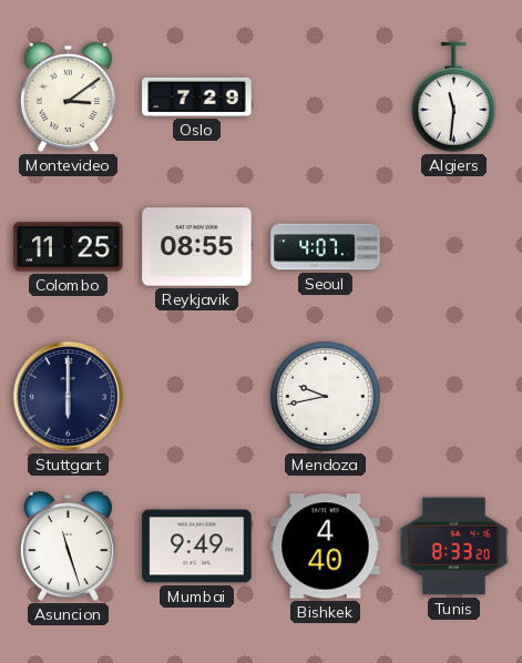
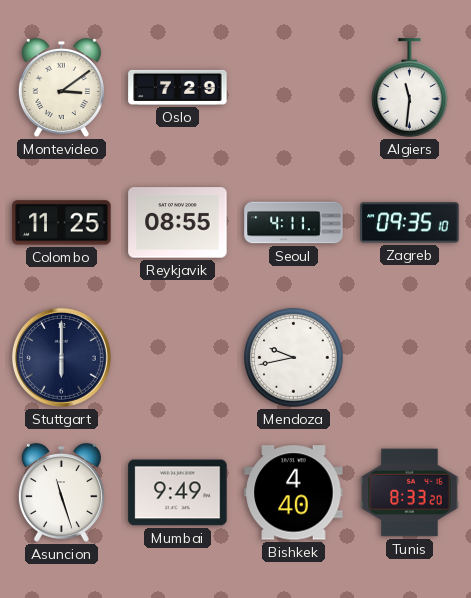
Seoul: 4:07 -> 4:11
Zagreb: none -> 09:35
